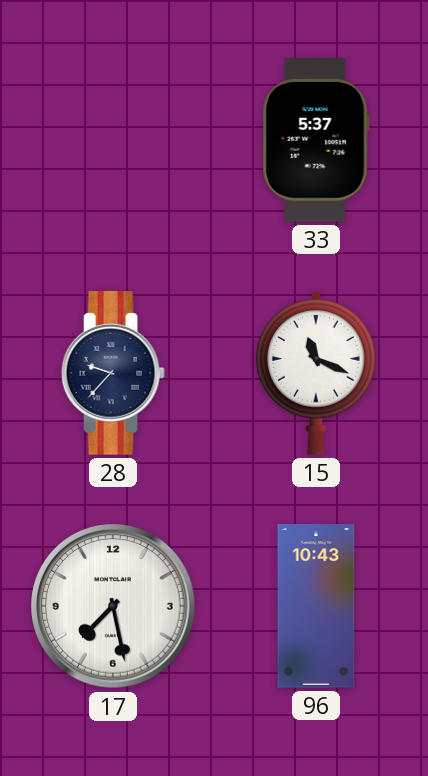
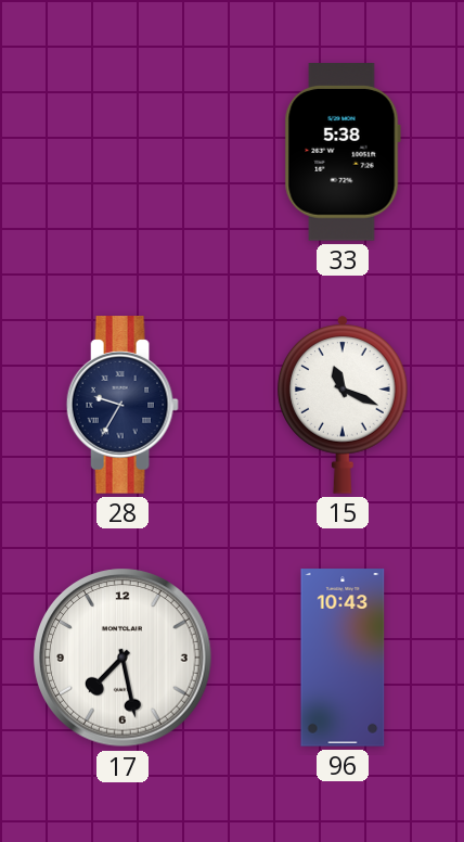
33: 5:37 -> 5:38
28: 9:37 -> 9:35
